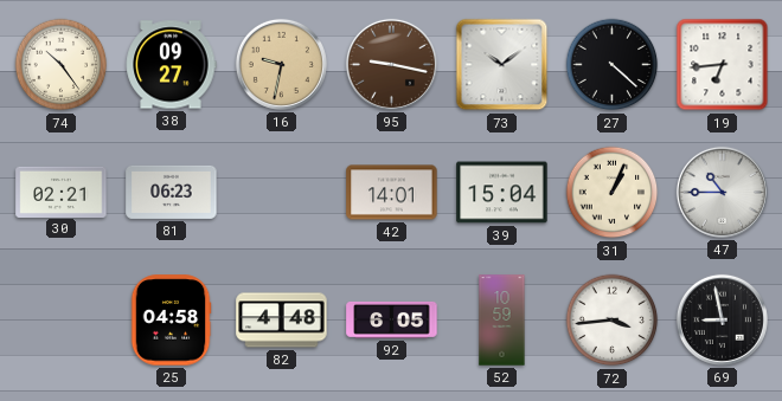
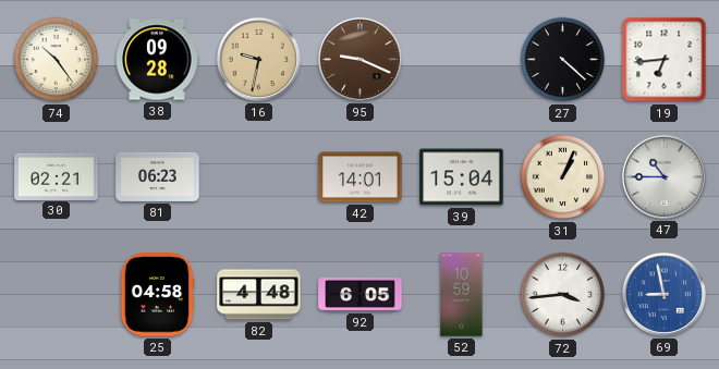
38: 09:27 -> 09:28
95: 9:17 -> 9:19
73: 10:09 -> none
69 dial: black -> blue
